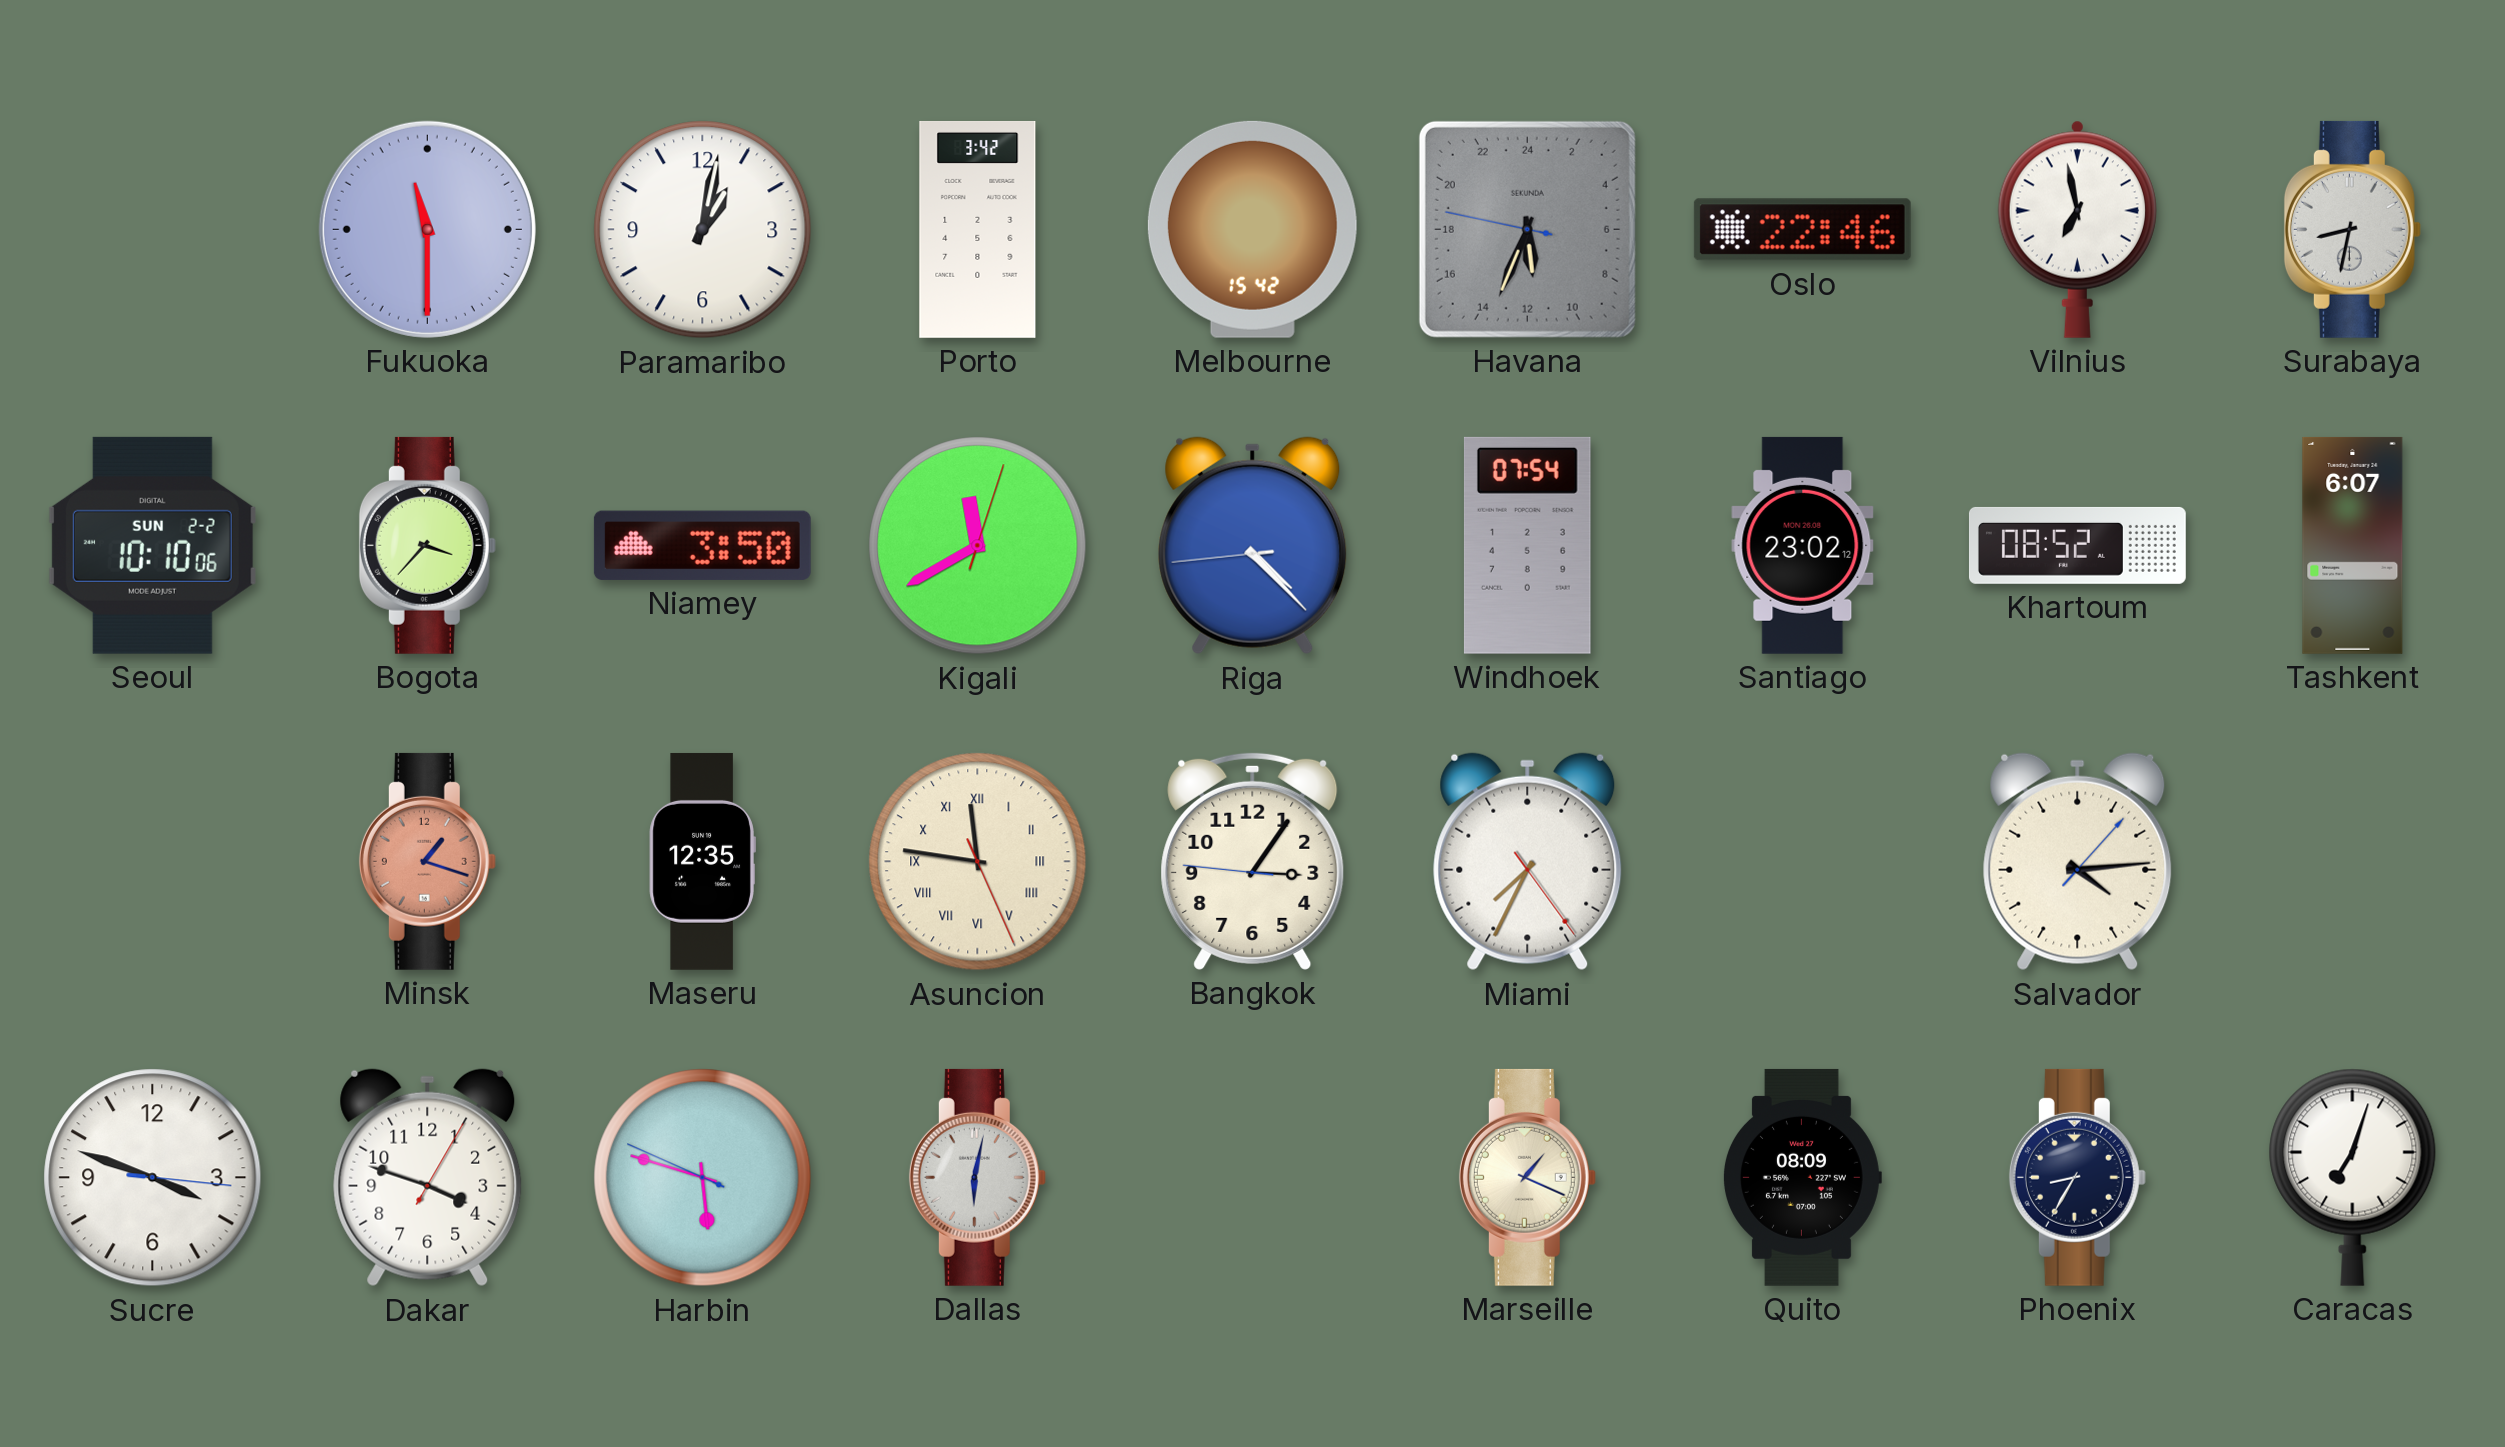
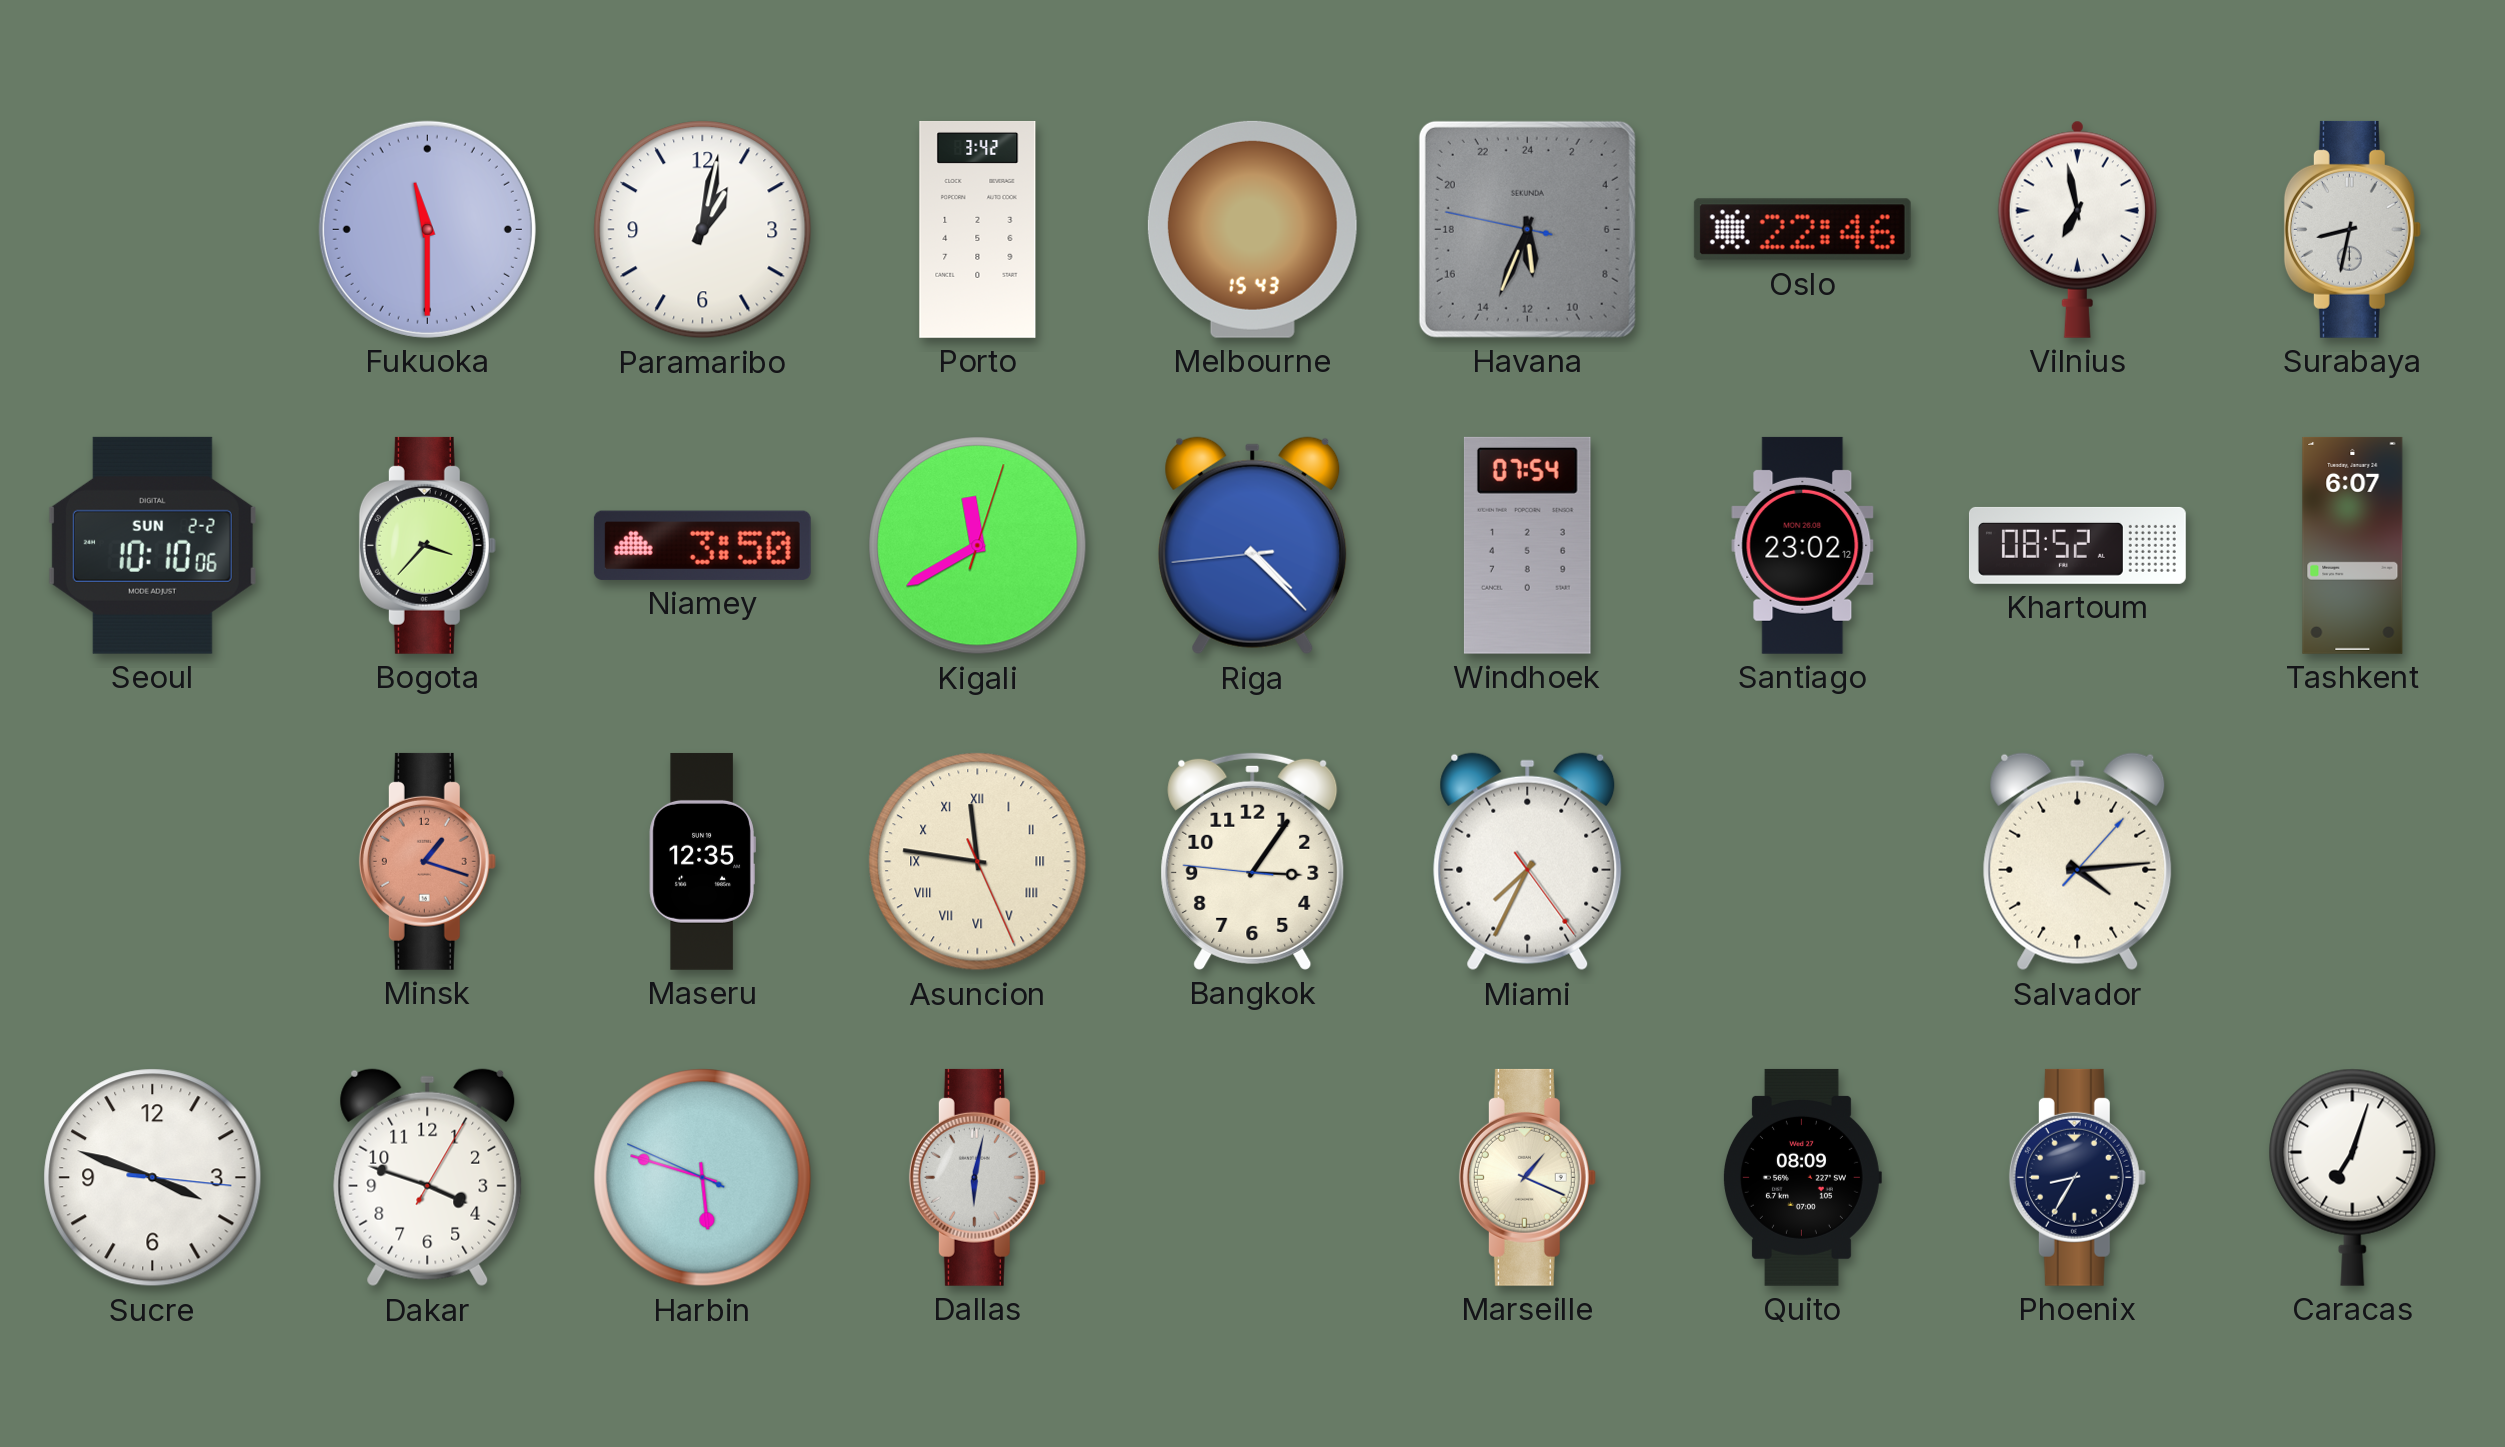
Melbourne: 15:42 -> 15:43
